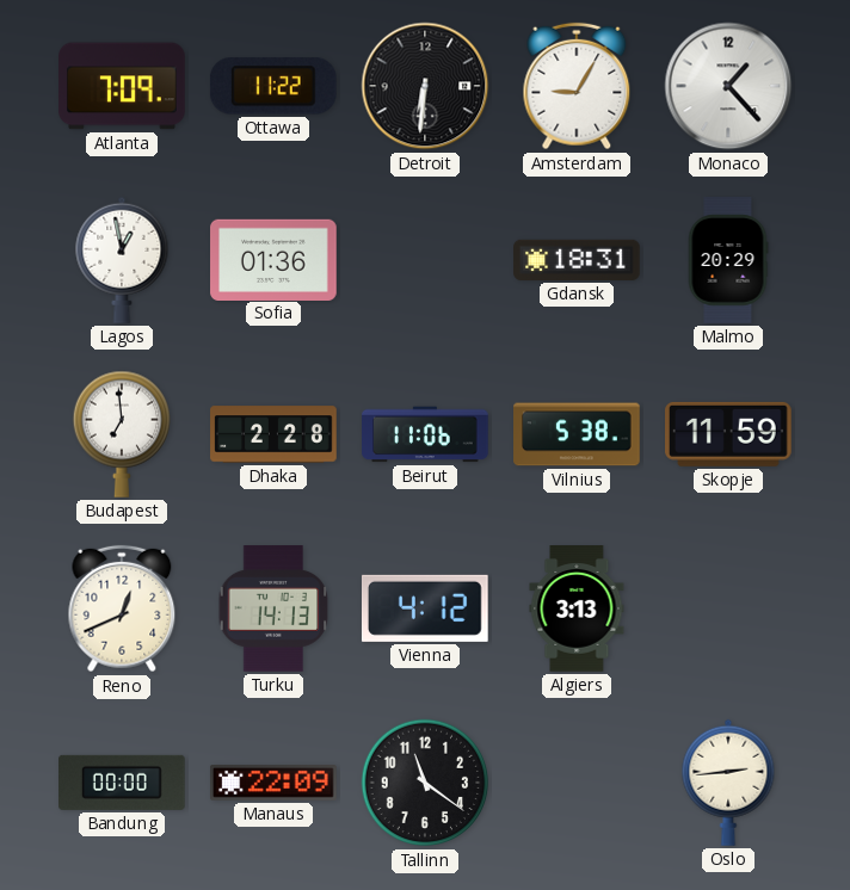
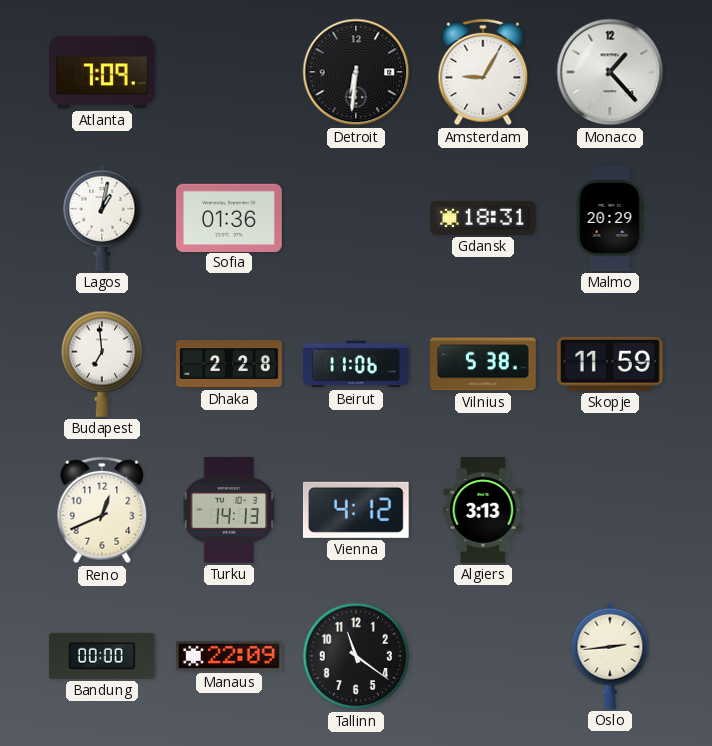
Ottawa: 11:22 -> none
Lagos: 12:58 -> 1:02
